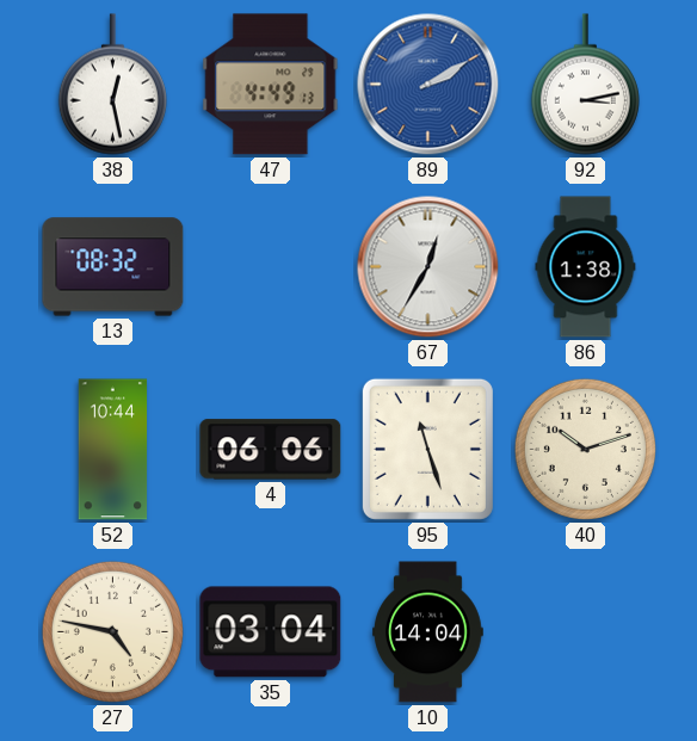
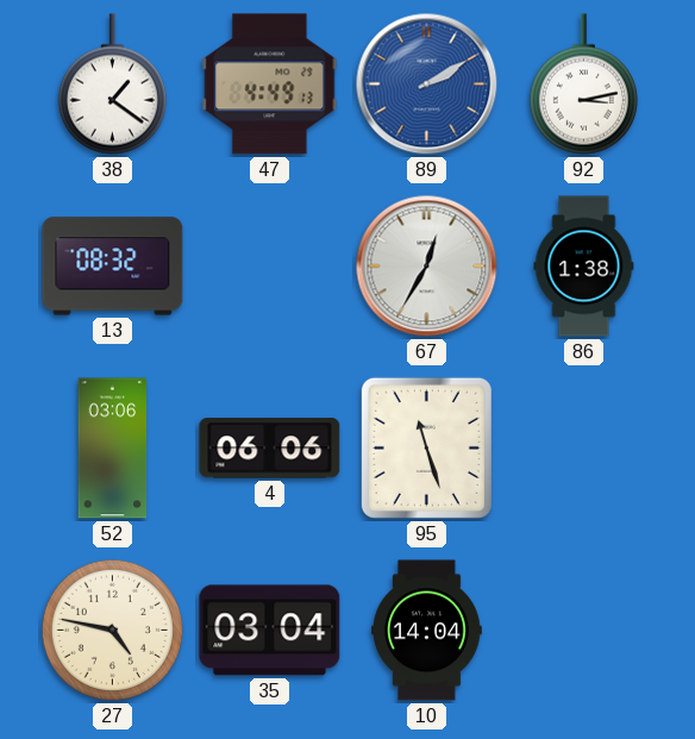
38: 12:28 -> 1:21
52: 10:44 -> 03:06
40: 10:12 -> none
